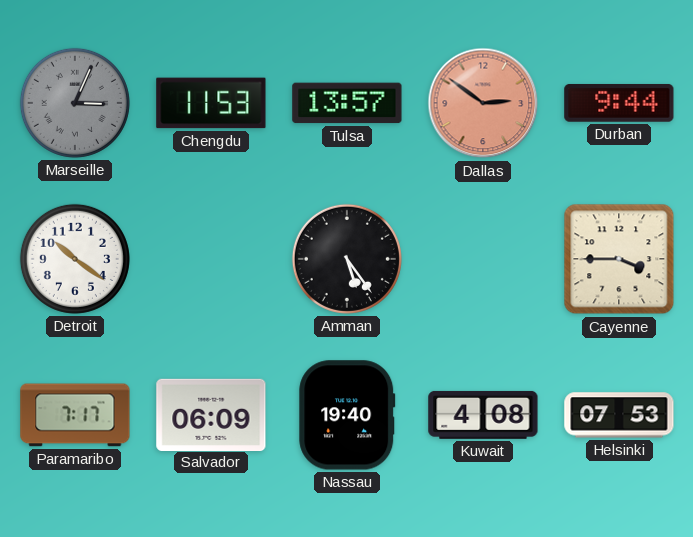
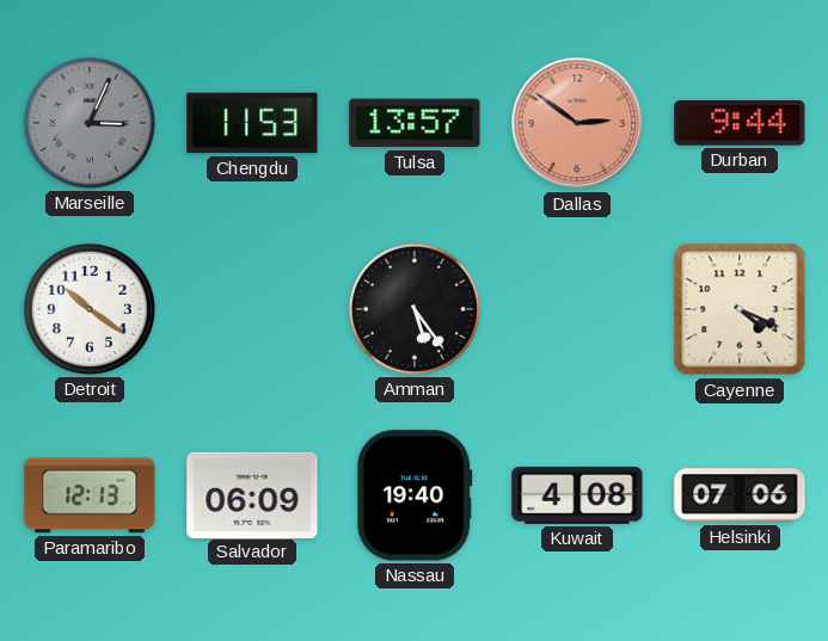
Cayenne: 3:45 -> 4:19
Paramaribo: 7:17 -> 12:13
Helsinki: 07:53 -> 07:06
